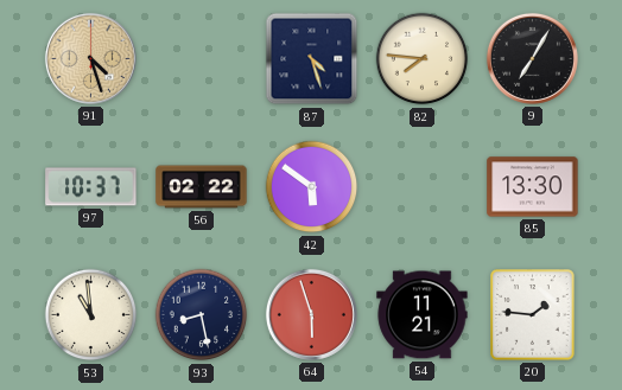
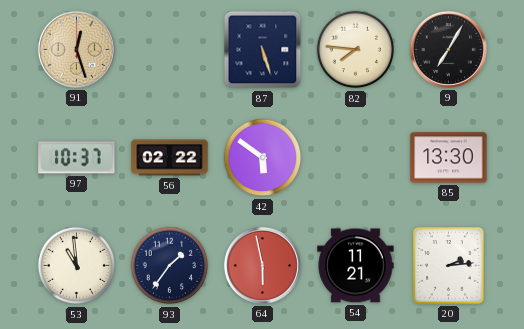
91: 4:27 -> 12:27
87: 4:27 -> 5:27
93: 8:28 -> 1:36
64: 5:57 -> 5:58
20: 1:46 -> 2:14
